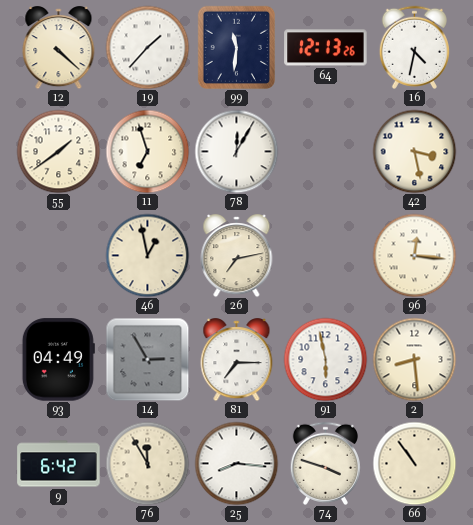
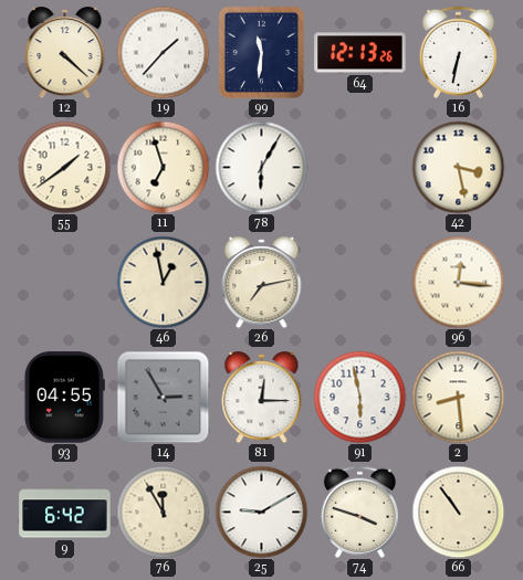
16: 4:32 -> 6:32
78: 12:05 -> 6:05
93: 04:49 -> 04:55
81: 7:15 -> 12:15
25: 8:16 -> 9:10
